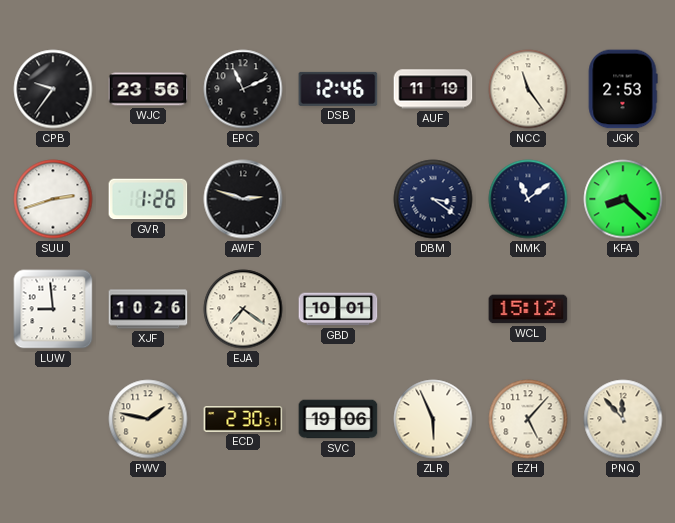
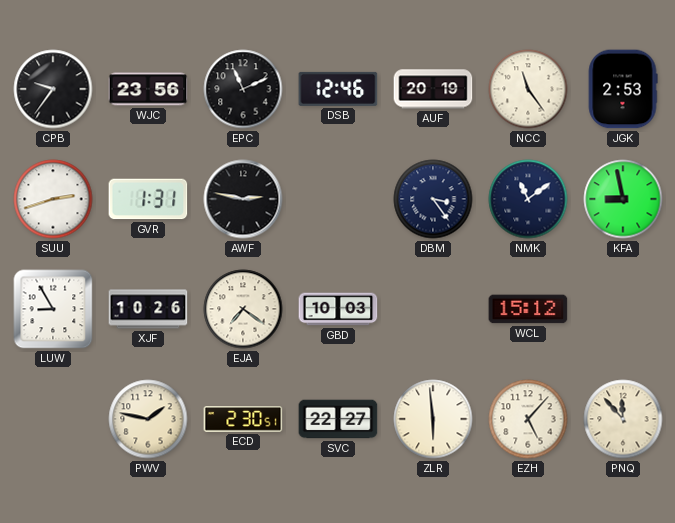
AUF: 11:19 -> 20:19
GVR: 1:26 -> 1:31
AWF: 2:48 -> 2:47
DBM: 3:21 -> 3:24
KFA: 8:22 -> 8:58
LUW: 8:59 -> 8:55
GBD: 10:01 -> 10:03
SVC: 19:06 -> 22:27
ZLR: 5:56 -> 5:59
